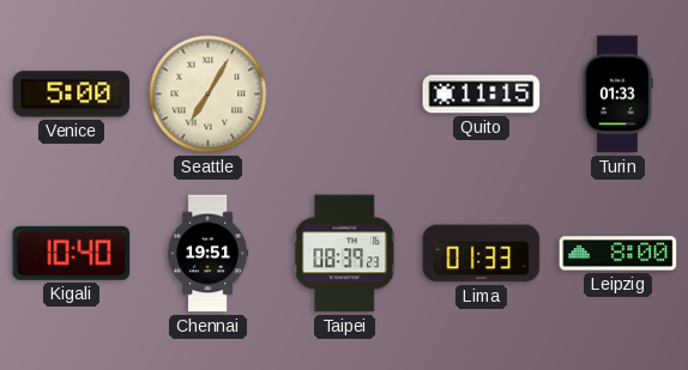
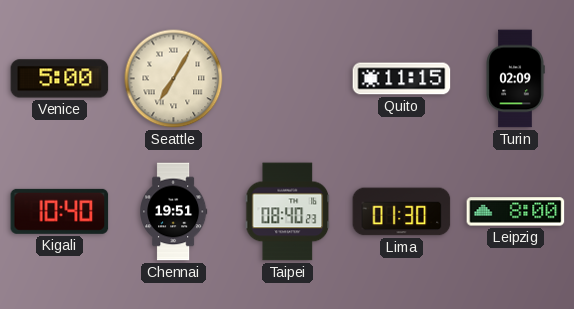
Turin: 01:33 -> 02:09
Taipei: 08:39 -> 08:40
Lima: 01:33 -> 01:30
